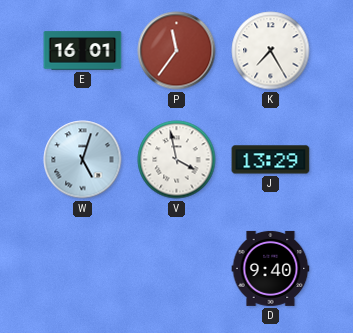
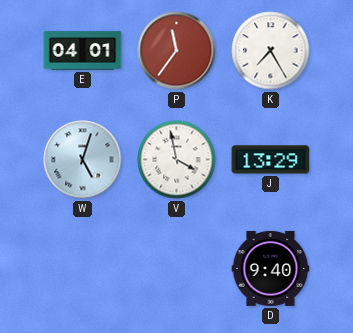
E: 16:01 -> 04:01
